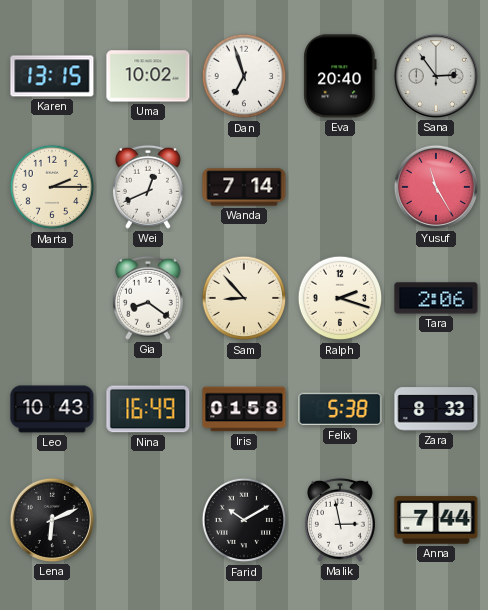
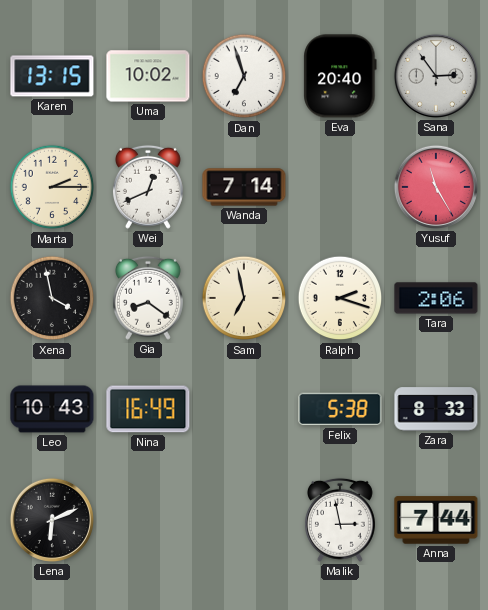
Xena: none -> 3:58
Sam: 8:53 -> 6:58
Iris: 01:58 -> none
Farid: 10:10 -> none
